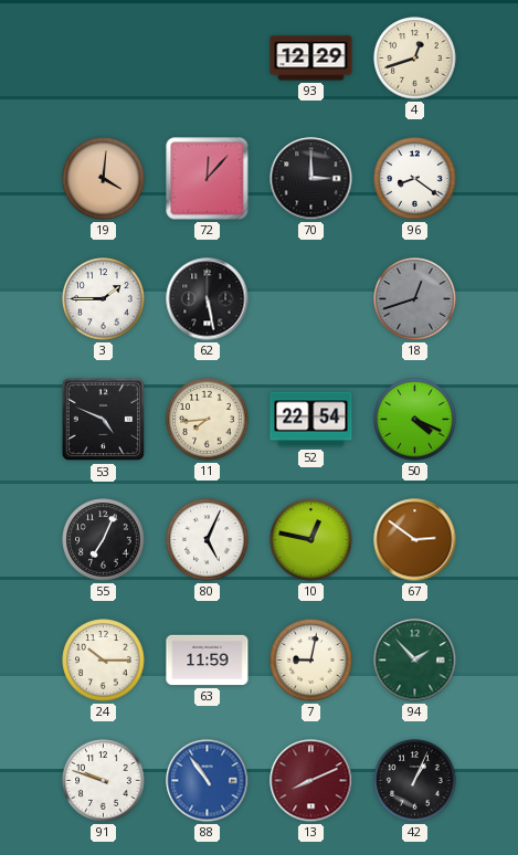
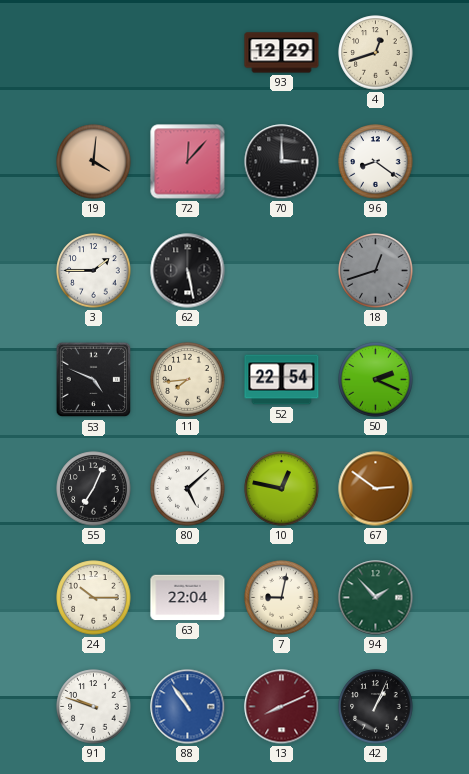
50: 4:19 -> 2:19
80: 5:04 -> 5:08
63: 11:59 -> 22:04
